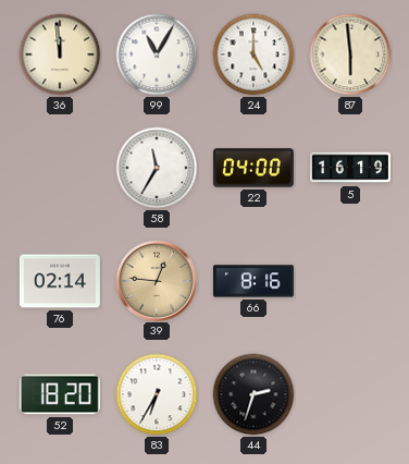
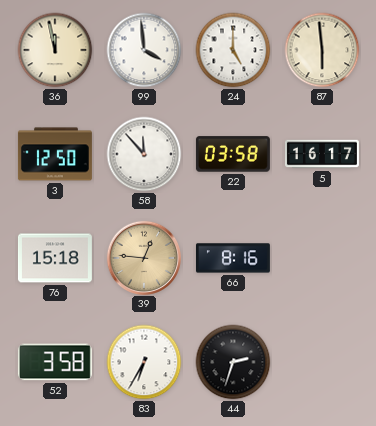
36: 11:59 -> 11:58
99: 11:05 -> 3:59
3: none -> 12:50
58: 11:35 -> 11:53
22: 04:00 -> 03:58
5: 16:19 -> 16:17
76: 02:14 -> 15:18
52: 18:20 -> 3:58
